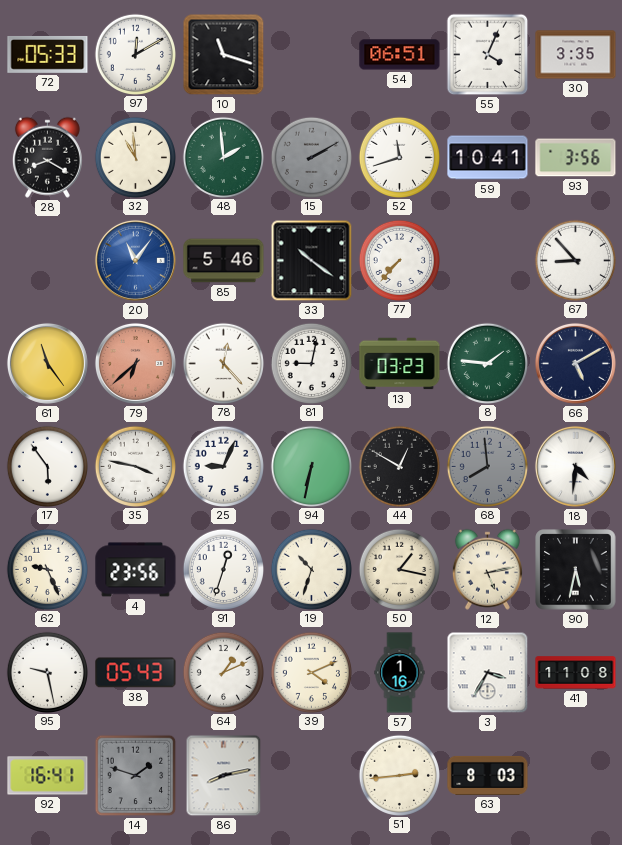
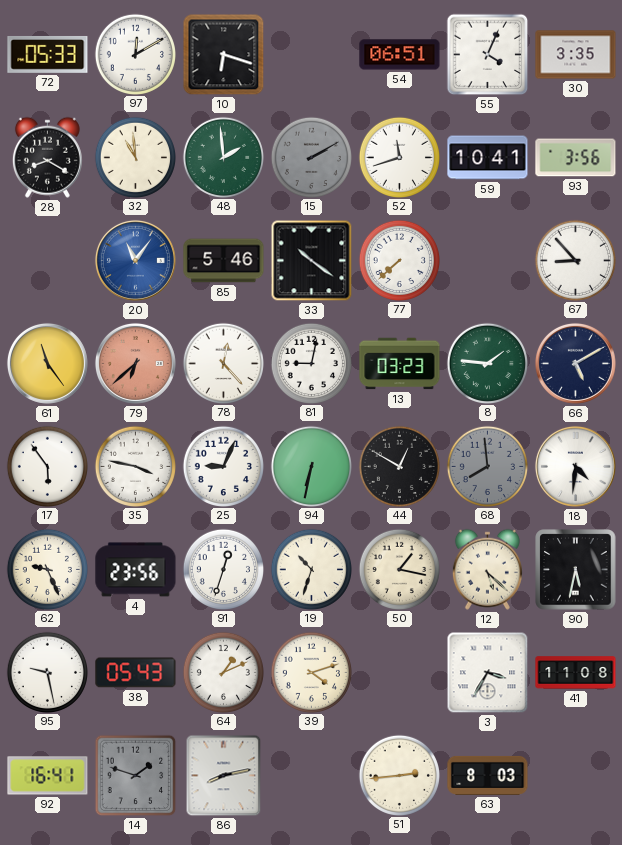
10: 11:18 -> 6:18
77: 7:37 -> 7:38
12: 5:13 -> 5:22
39: 4:11 -> 4:12
57: 1:16 -> none
